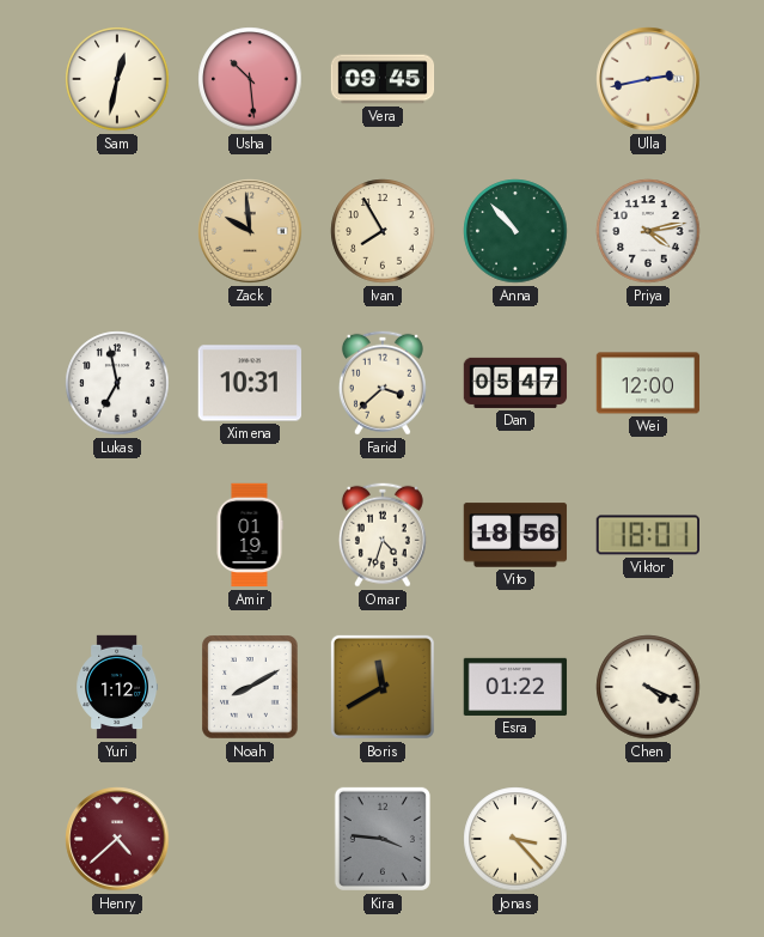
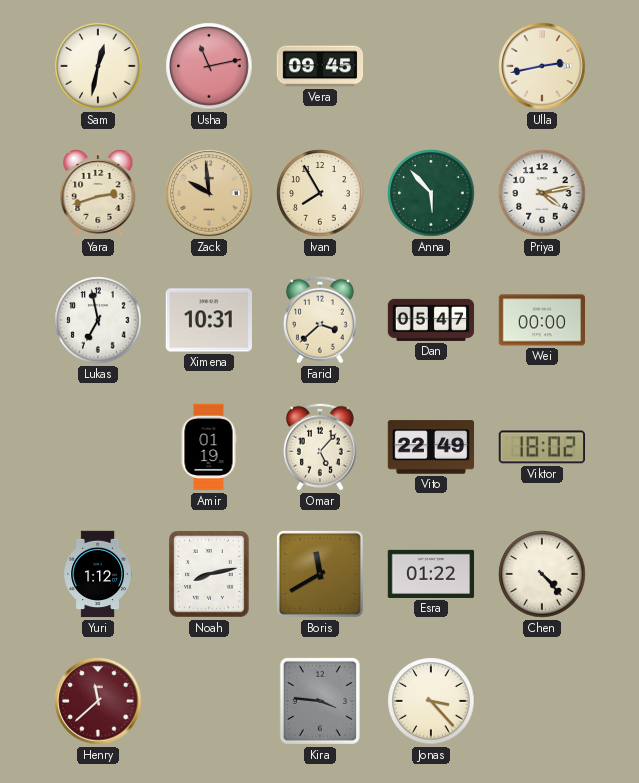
Usha: 10:29 -> 11:13
Yara: none -> 2:42
Anna: 10:53 -> 5:53
Wei: 12:00 -> 00:00
Omar: 4:33 -> 5:07
Vito: 18:56 -> 22:49
Viktor: 18:01 -> 18:02
Noah: 8:10 -> 8:13
Chen: 4:19 -> 4:23
Henry: 4:38 -> 11:38
